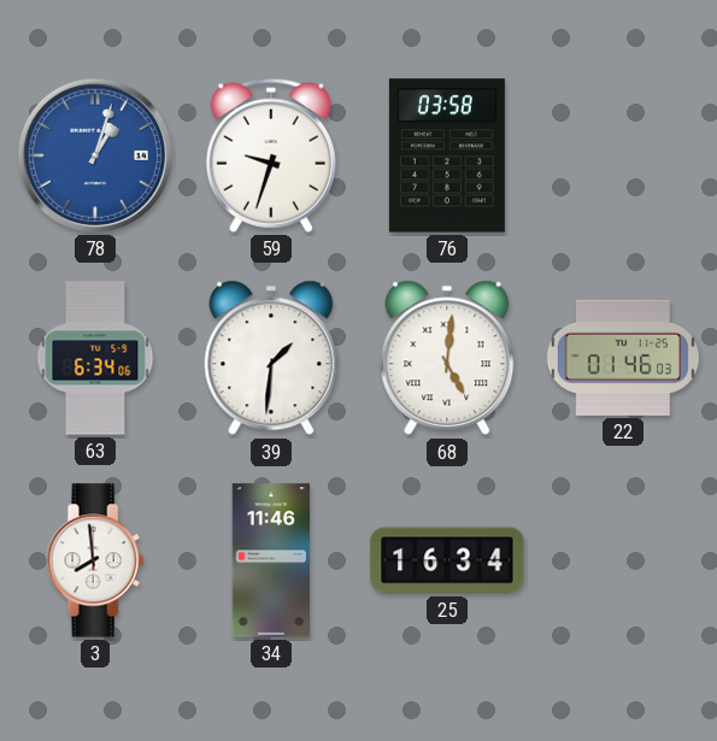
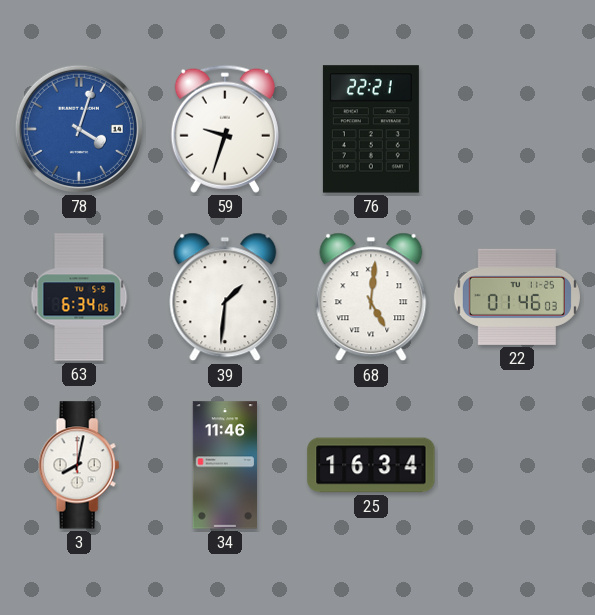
78: 1:03 -> 4:03
76: 03:58 -> 22:21
3: 7:59 -> 8:02
